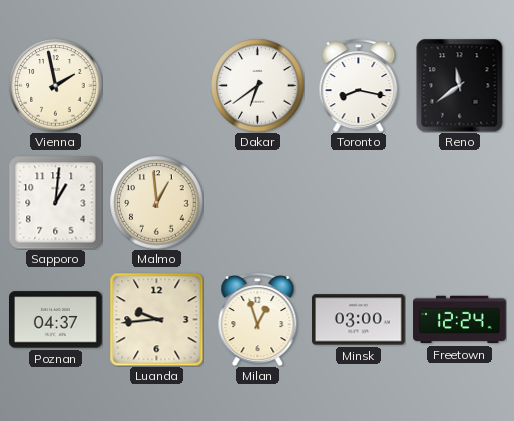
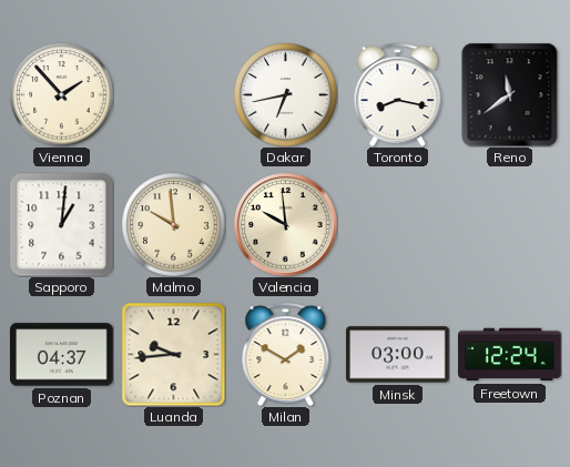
Vienna: 1:58 -> 1:53
Dakar: 6:39 -> 6:43
Malmo: 12:59 -> 9:59
Valencia: none -> 9:59
Milan: 12:57 -> 1:50
